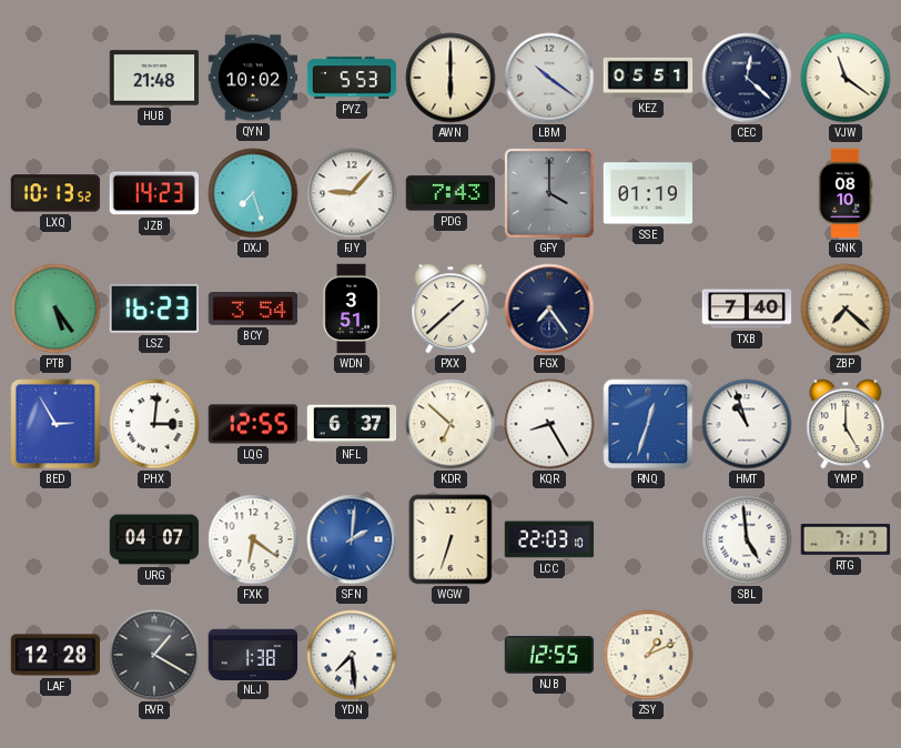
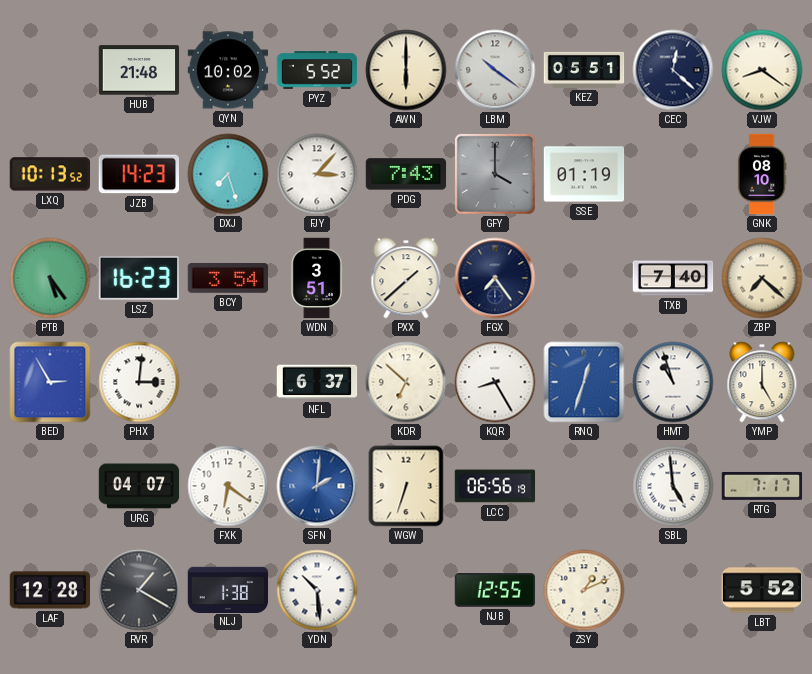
PYZ: 5:53 -> 5:52
VJW: 11:21 -> 8:21
FJY: 9:07 -> 3:07
LQG: 12:55 -> none
LCC: 22:03 -> 06:56
YDN: 7:29 -> 10:29
LBT: none -> 5:52
